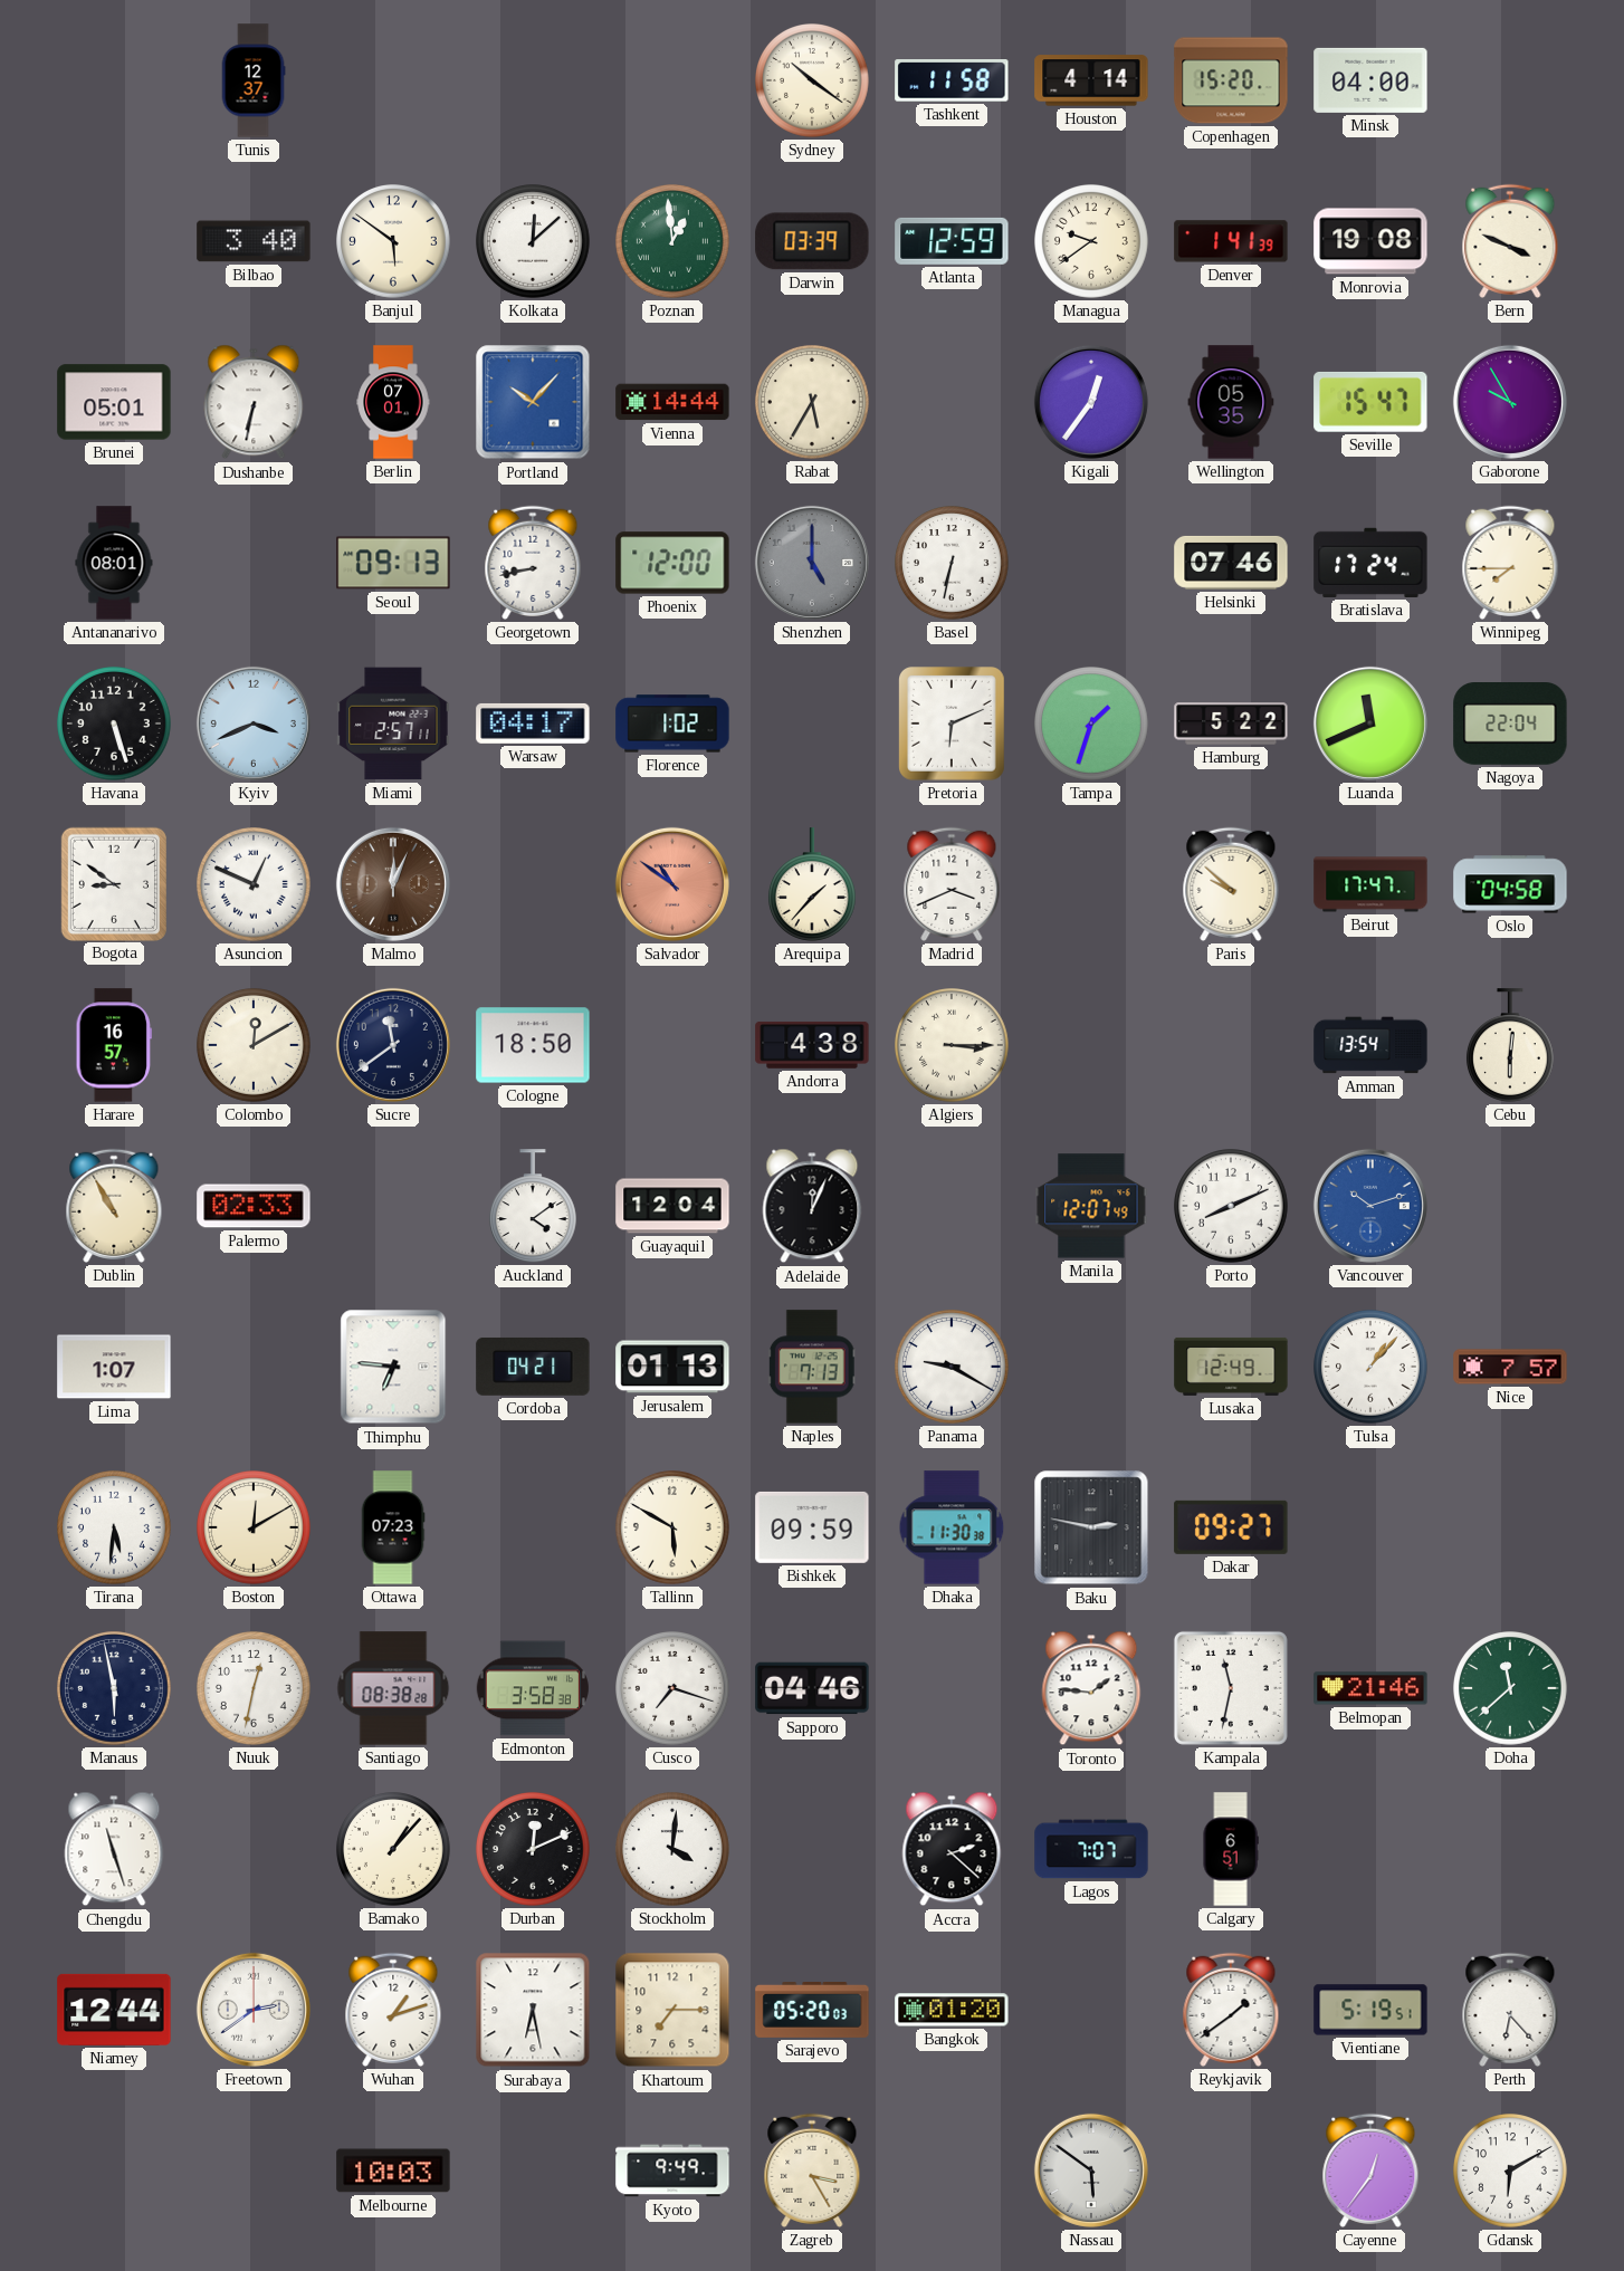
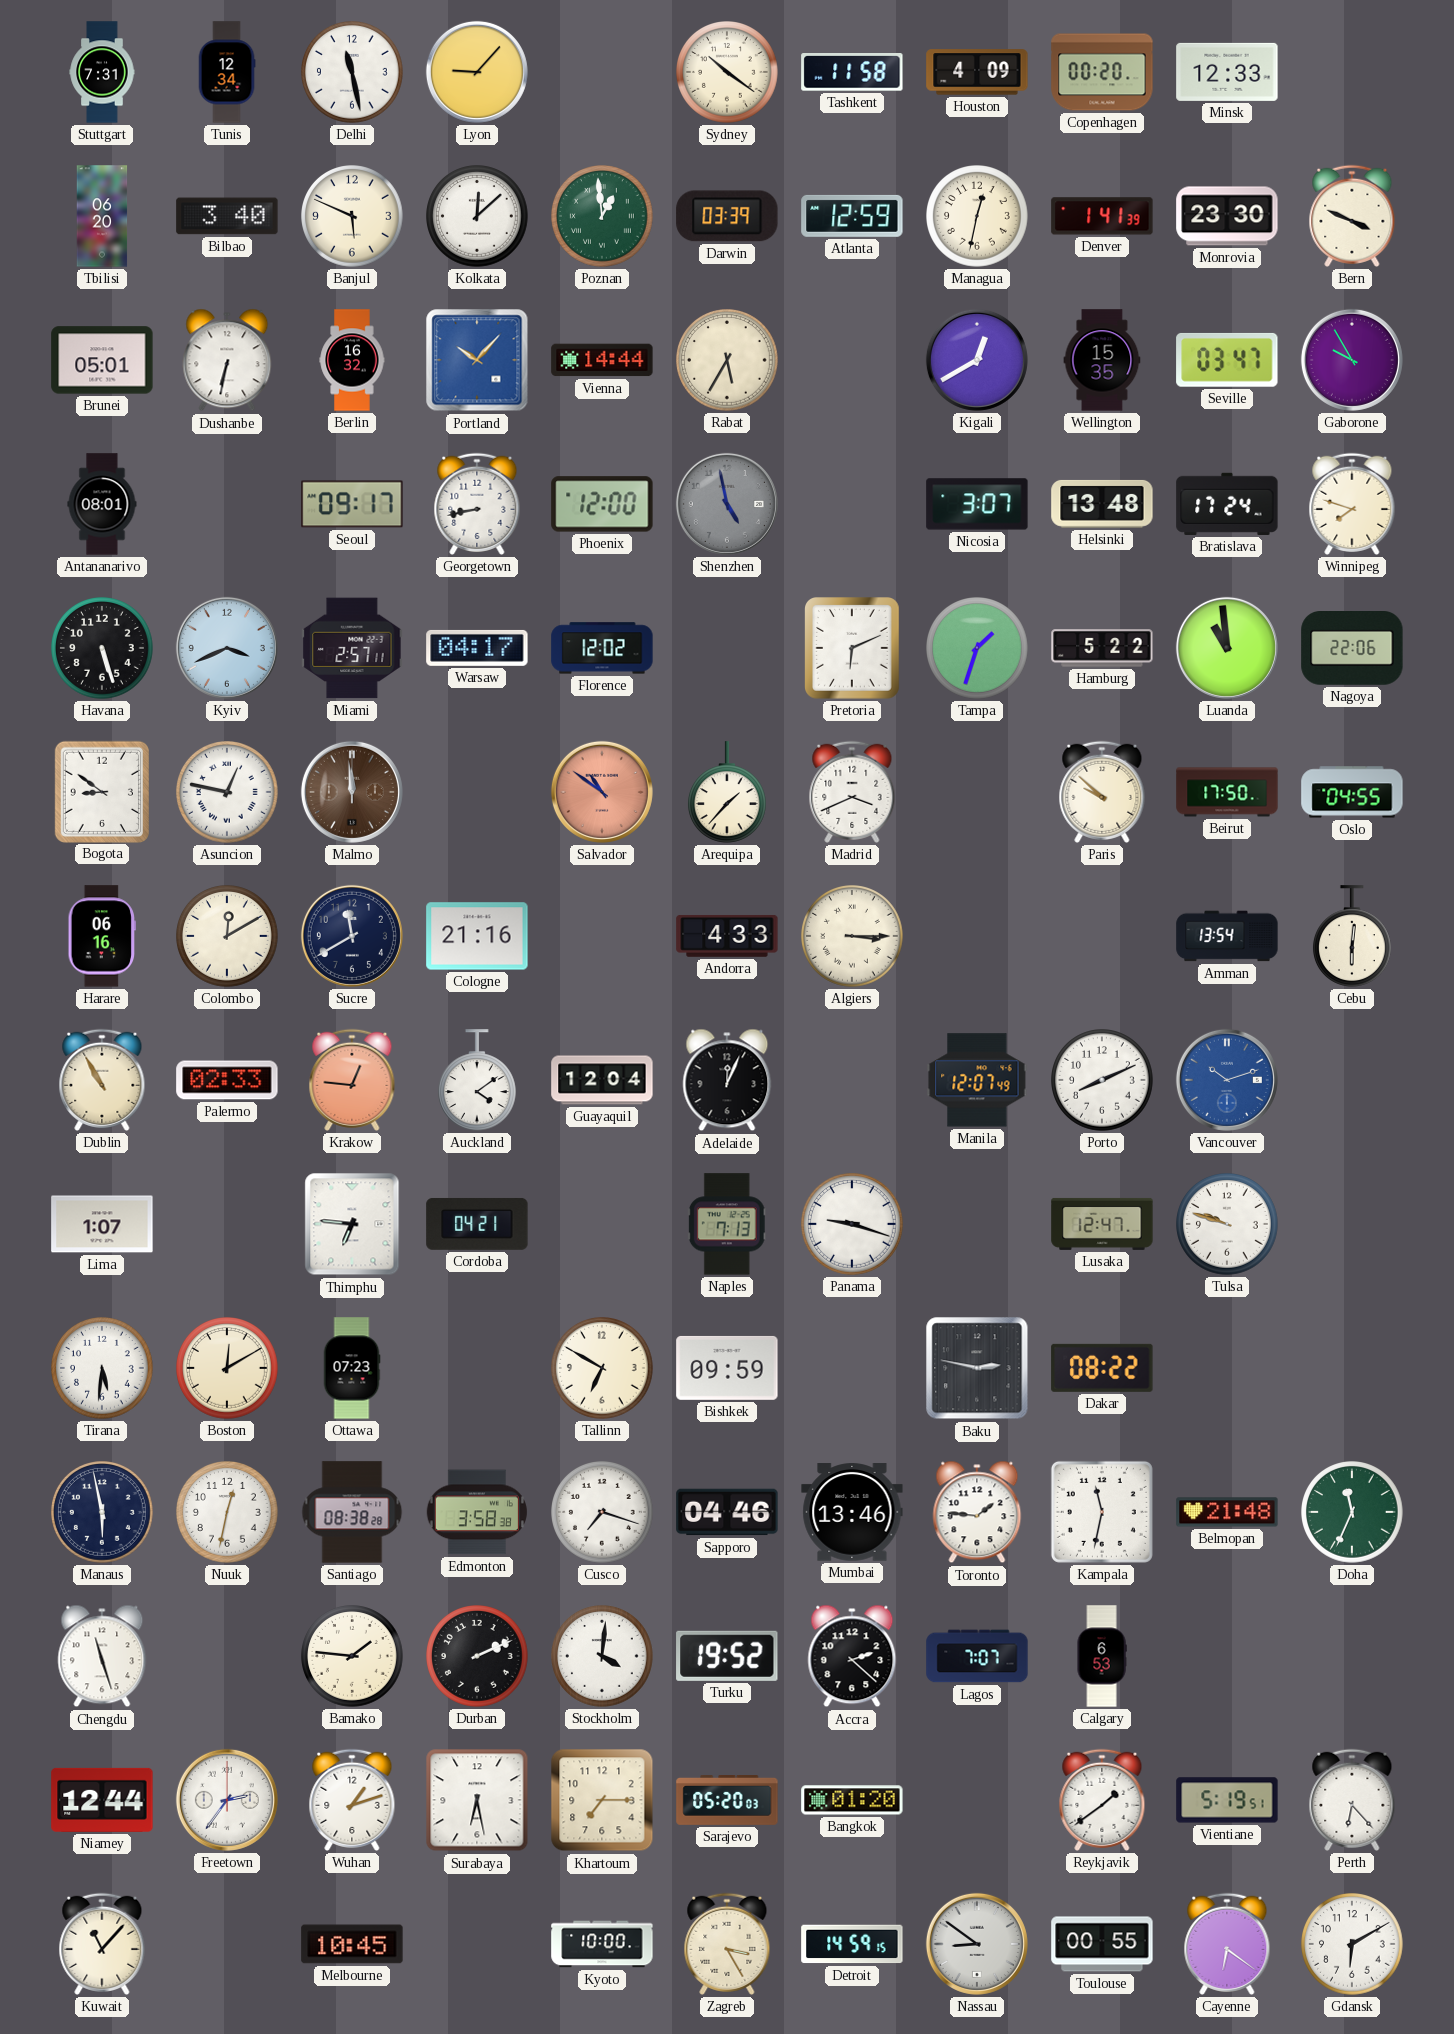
Stuttgart: none -> 7:31
Tunis: 12:37 -> 12:34
Delhi: none -> 11:28
Lyon: none -> 9:07
Houston: 4:14 -> 4:09
Copenhagen: 15:20 -> 00:20
Minsk: 04:00 -> 12:33
Tbilisi: none -> 06:20
Banjul: 5:51 -> 5:49
Managua: 9:39 -> 12:32
Monrovia: 19:08 -> 23:30
Berlin: 07:01 -> 16:32
Kigali: 12:36 -> 12:40
Wellington: 05:35 -> 15:35
Seville: 15:47 -> 03:47
Seoul: 09:13 -> 09:17
Shenzhen: 5:00 -> 4:58
Basel: 6:32 -> none
Nicosia: none -> 3:07
Helsinki: 07:46 -> 13:48
Winnipeg: 7:45 -> 7:48
Florence: 1:02 -> 12:02
Luanda: 11:41 -> 10:59
Nagoya: 22:04 -> 22:06
Asuncion: 12:49 -> 12:47
Malmo: 12:04 -> 11:59
Beirut: 17:47 -> 17:50
Oslo: 04:58 -> 04:55
Harare: 16:57 -> 06:16
Sucre: 11:39 -> 11:40
Cologne: 18:50 -> 21:16
Andorra: 4:38 -> 4:33
Krakow: none -> 12:46
Jerusalem: 01:13 -> none
Panama: 9:20 -> 9:18
Lusaka: 12:49 -> 12:47
Tulsa: 1:07 -> 9:48
Nice: 7:57 -> none
Tallinn: 5:50 -> 6:50
Dhaka: 11:30 -> none
Dakar: 09:27 -> 08:22
Mumbai: none -> 13:46
Belmopan: 21:46 -> 21:48
Doha: 11:38 -> 11:34
Bamako: 1:07 -> 1:46
Durban: 12:11 -> 2:11
Turku: none -> 19:52
Calgary: 6:51 -> 6:53
Freetown: 2:39 -> 2:36
Kuwait: none -> 11:07
Melbourne: 10:03 -> 10:45
Kyoto: 9:49 -> 10:00
Detroit: none -> 14:59
Nassau: 5:51 -> 8:51
Toulouse: none -> 00:55
Cayenne: 12:36 -> 6:21
